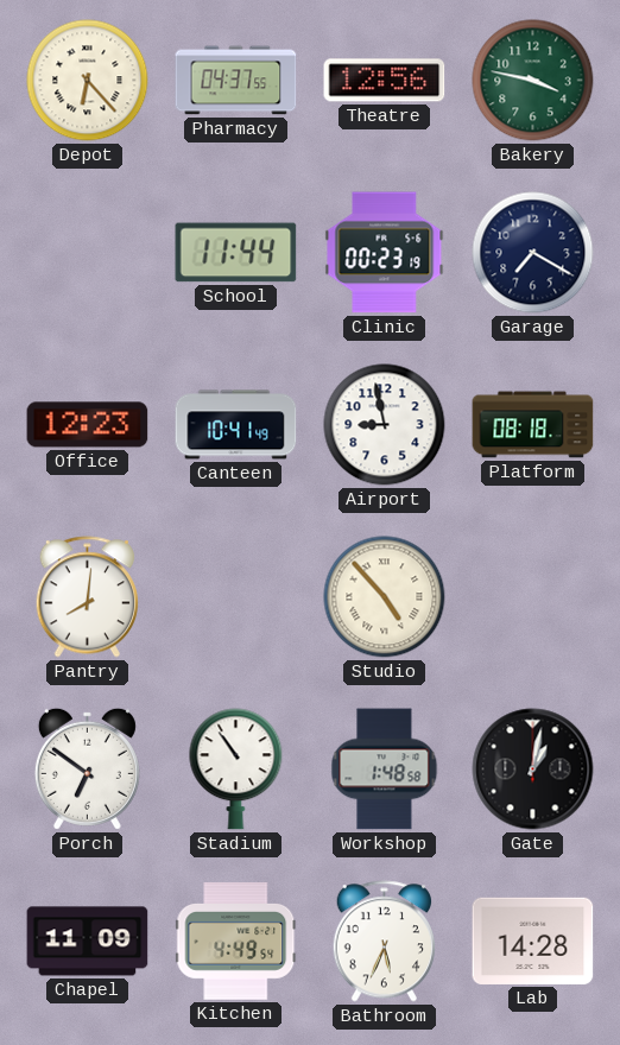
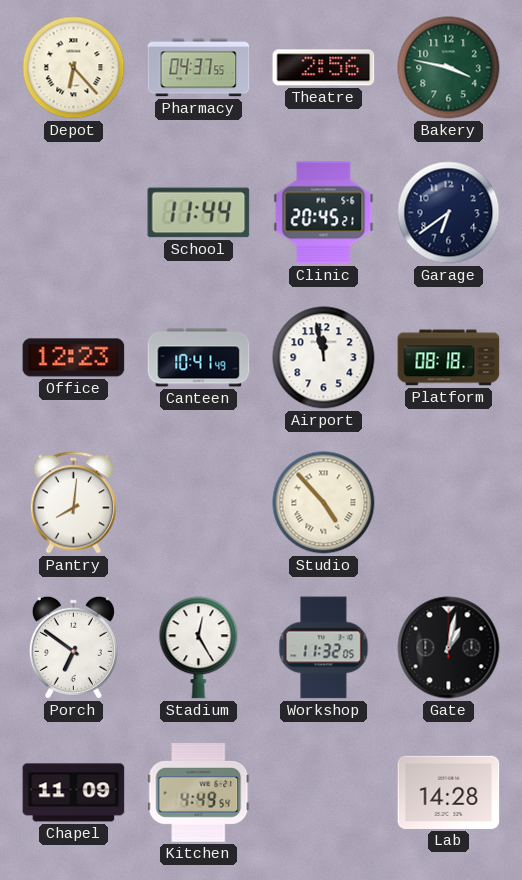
Theatre: 12:56 -> 2:56
Clinic: 00:23 -> 20:45
Garage: 7:20 -> 6:39
Airport: 8:58 -> 11:58
Stadium: 10:54 -> 12:25
Workshop: 1:48 -> 11:32
Bathroom: 5:34 -> none
